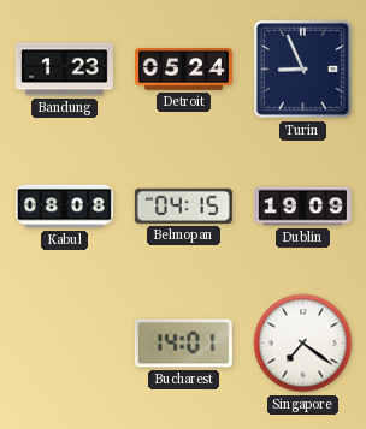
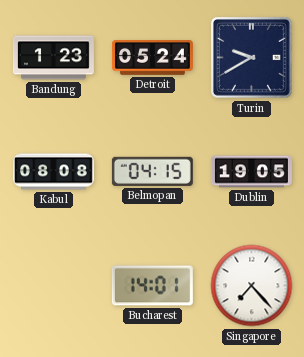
Turin: 8:56 -> 9:40
Dublin: 19:09 -> 19:05
Singapore: 7:21 -> 7:23
